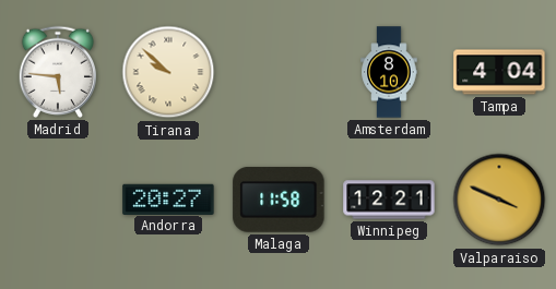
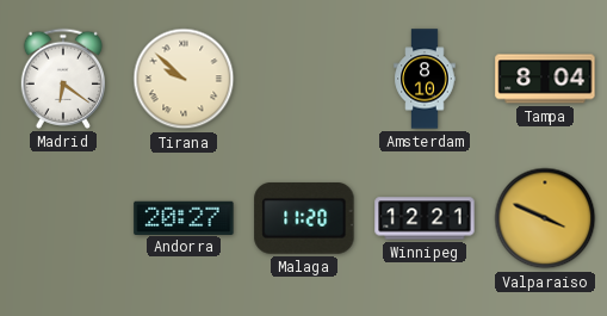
Madrid: 5:46 -> 6:21
Tampa: 4:04 -> 8:04
Malaga: 11:58 -> 11:20
